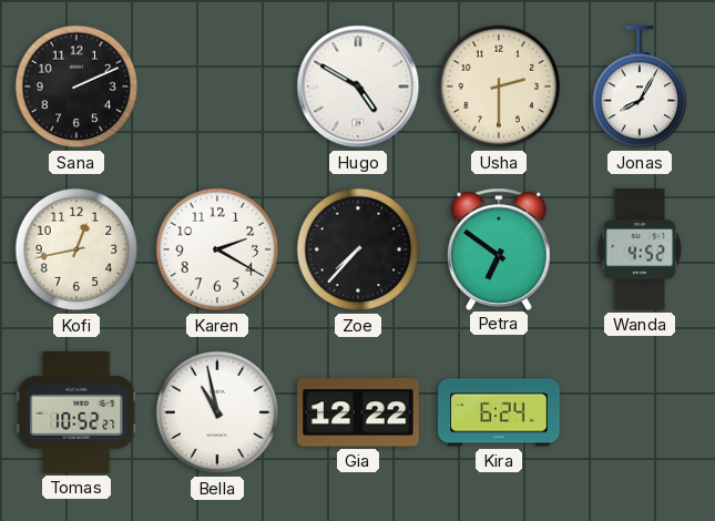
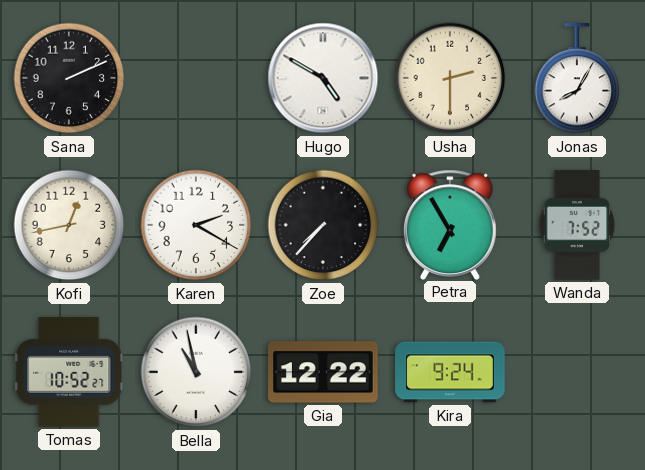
Petra: 6:51 -> 6:55
Wanda: 4:52 -> 7:52
Kira: 6:24 -> 9:24
